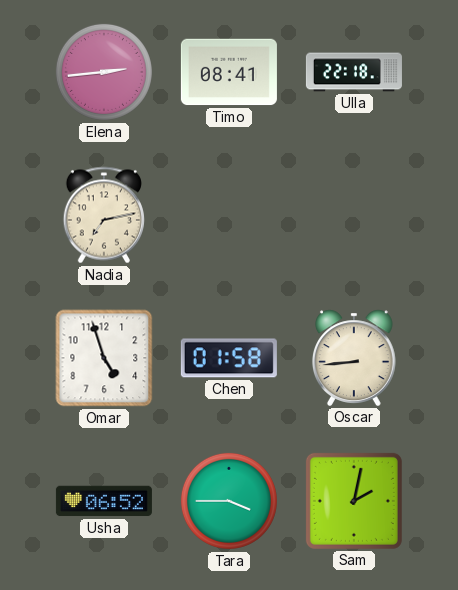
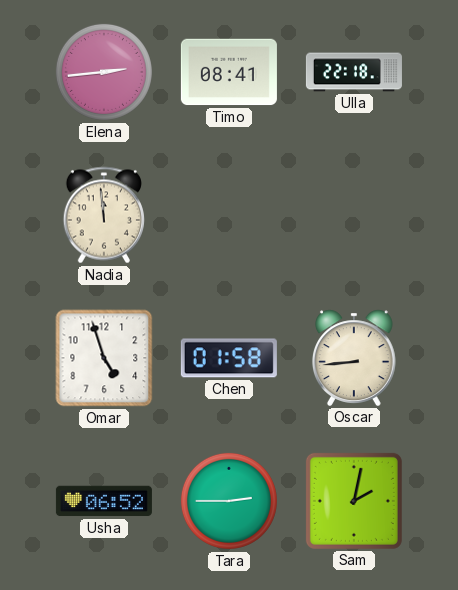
Nadia: 7:13 -> 11:59
Tara: 3:45 -> 2:45
